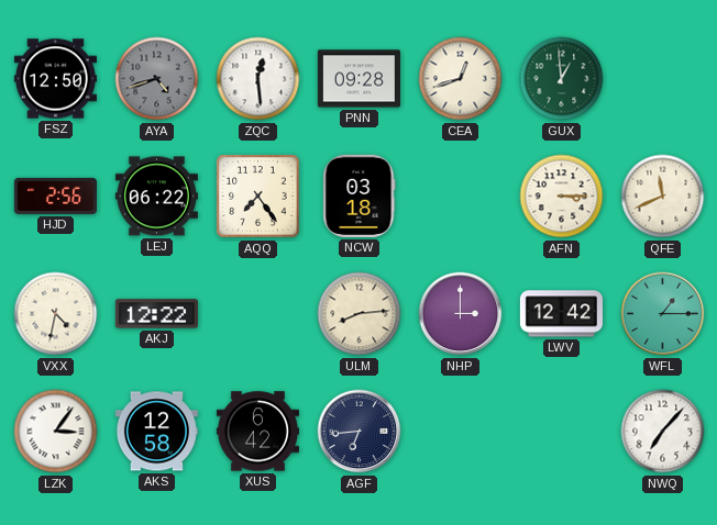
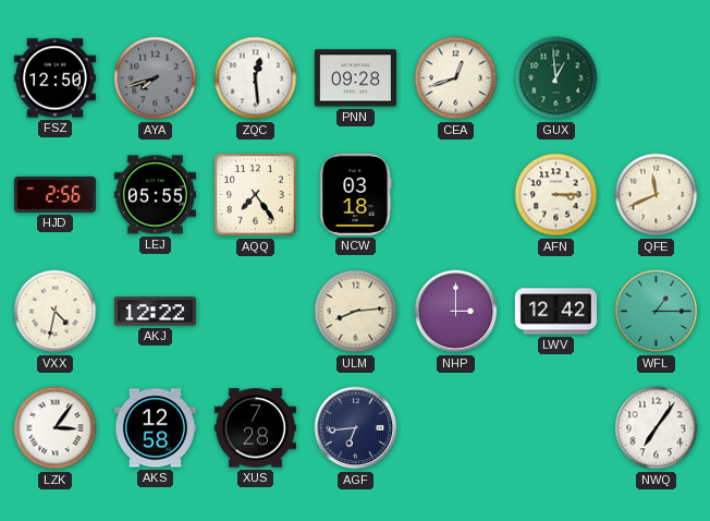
AYA: 4:42 -> 7:42
LEJ: 06:22 -> 05:55
XUS: 6:42 -> 7:28
NWQ: 7:07 -> 7:06
